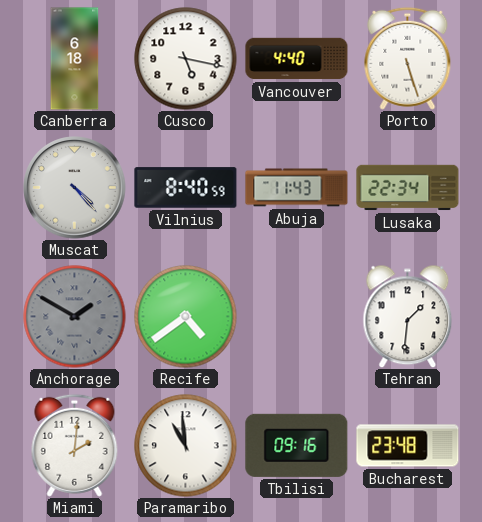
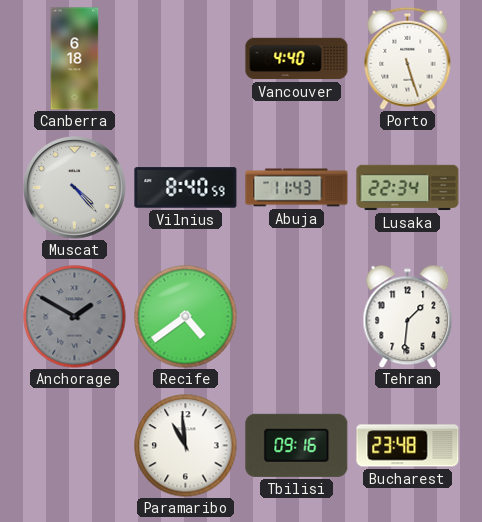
Cusco: 5:17 -> none
Miami: 2:01 -> none
